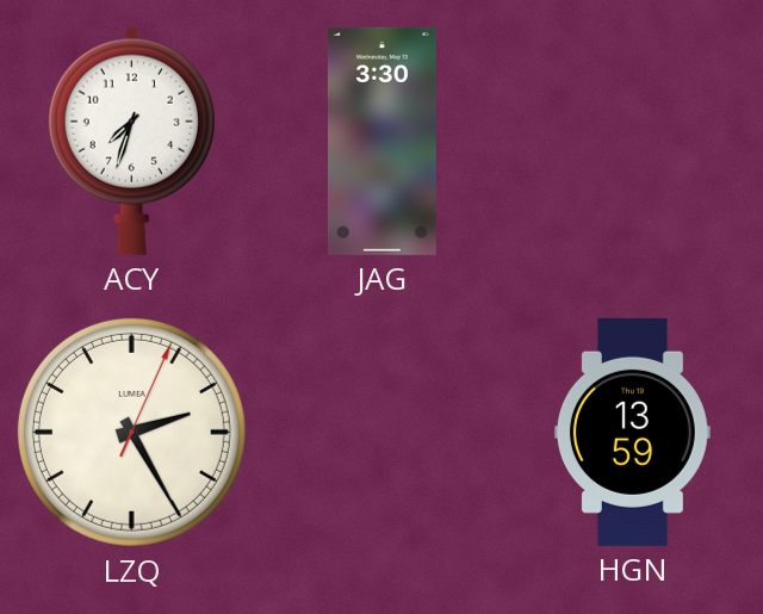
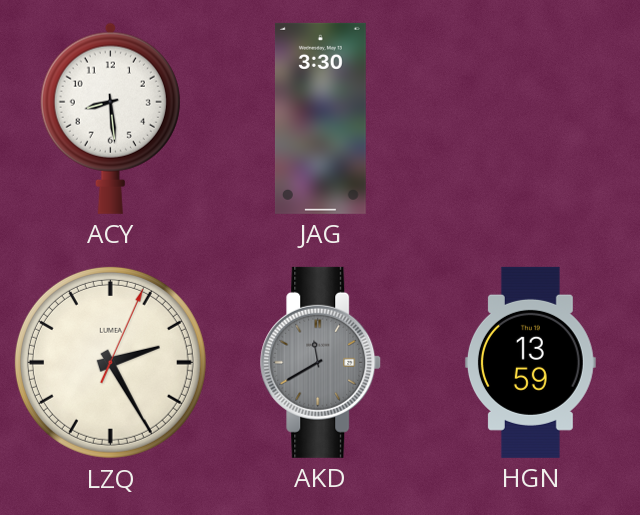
ACY: 7:33 -> 8:29
AKD: none -> 11:40
